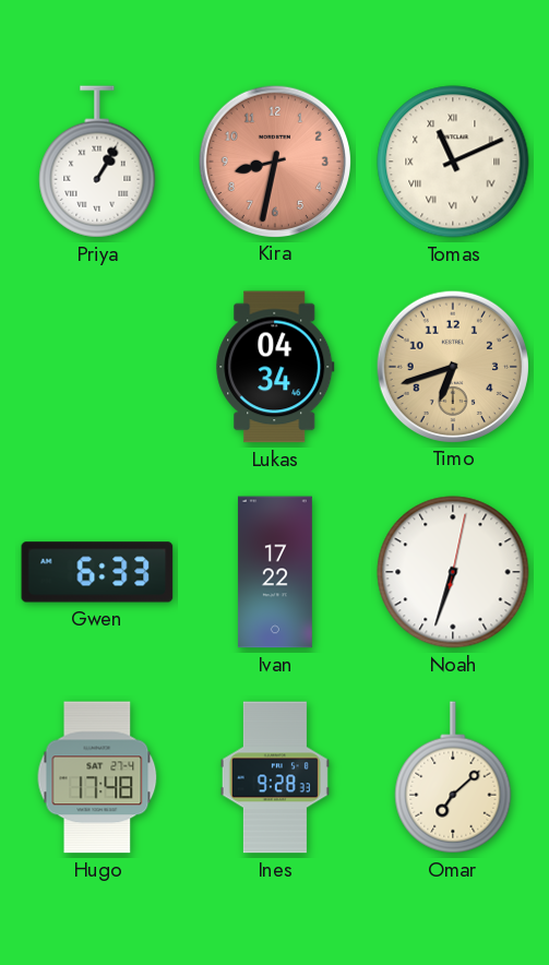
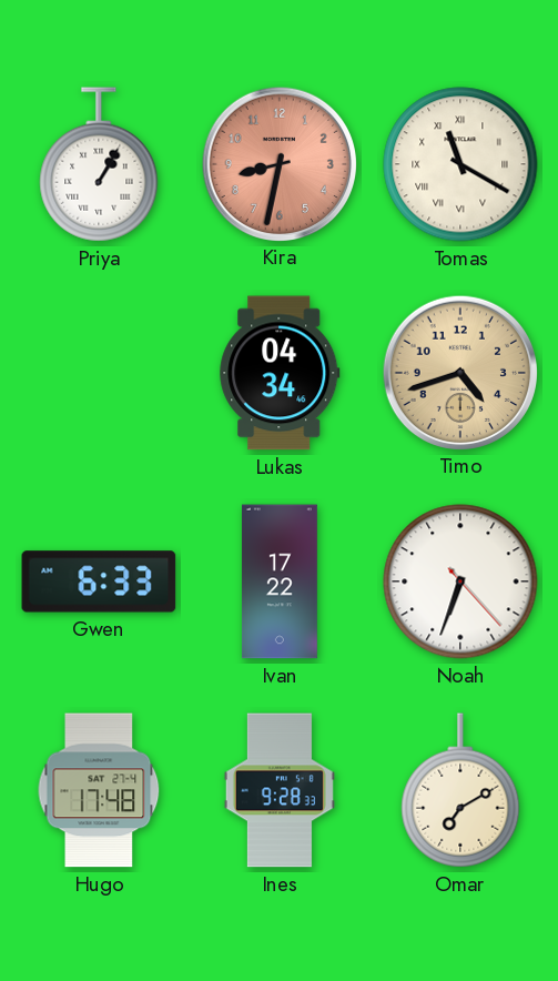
Tomas: 11:11 -> 11:20
Timo: 6:42 -> 4:42
Noah: 6:33:02 -> 6:33:23
Omar: 7:08 -> 7:10
